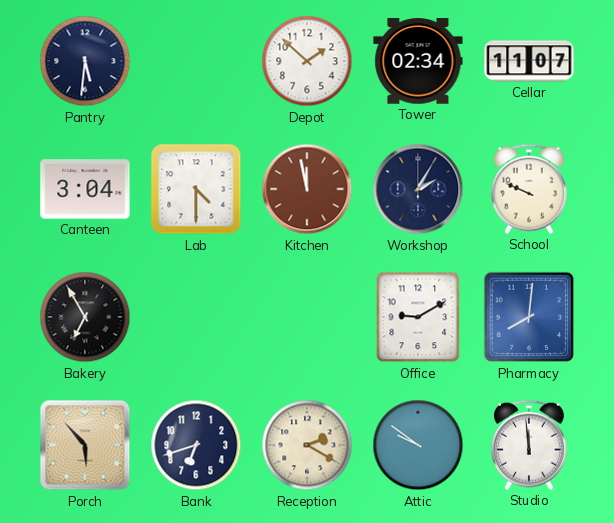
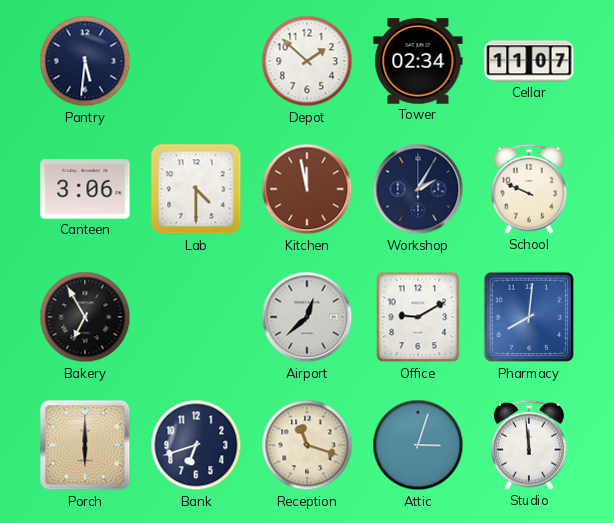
Canteen: 3:04 -> 3:06
Airport: none -> 12:38
Porch: 5:53 -> 6:00
Reception: 2:20 -> 11:18
Attic: 9:51 -> 3:03
